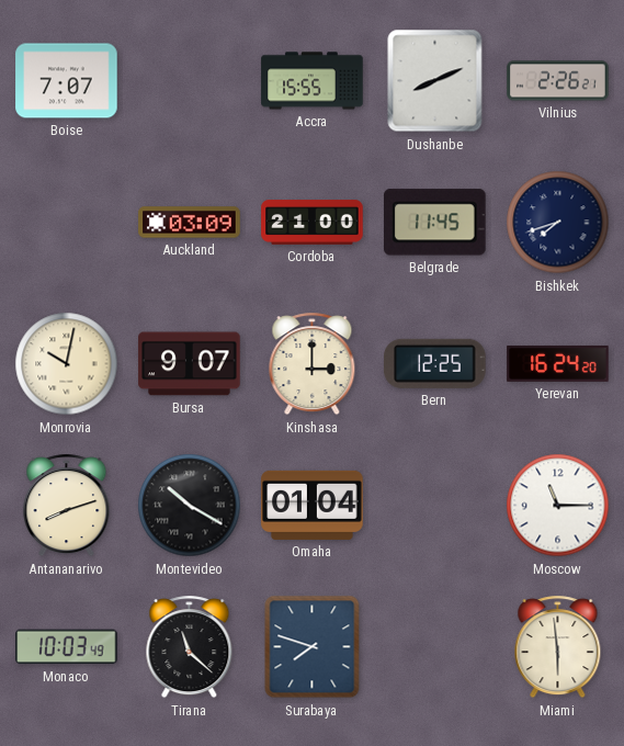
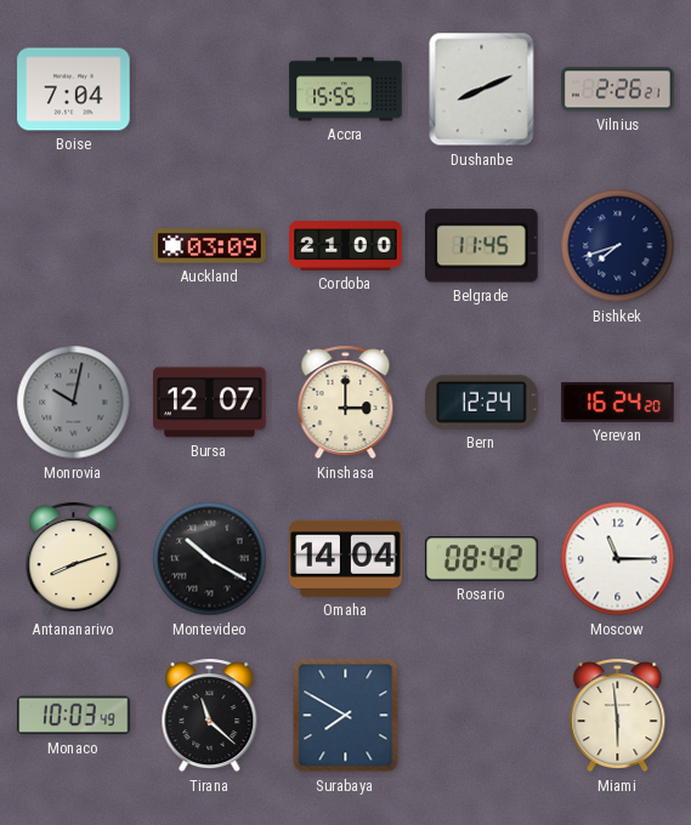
Boise: 7:07 -> 7:04
Monrovia dial: cream -> grey
Bursa: 9:07 -> 12:07
Bern: 12:25 -> 12:24
Omaha: 01:04 -> 14:04
Rosario: none -> 08:42
Surabaya: 7:48 -> 7:50
